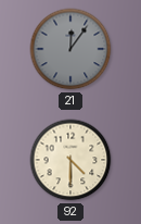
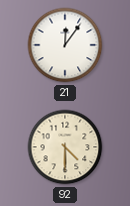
21 dial: grey -> white
